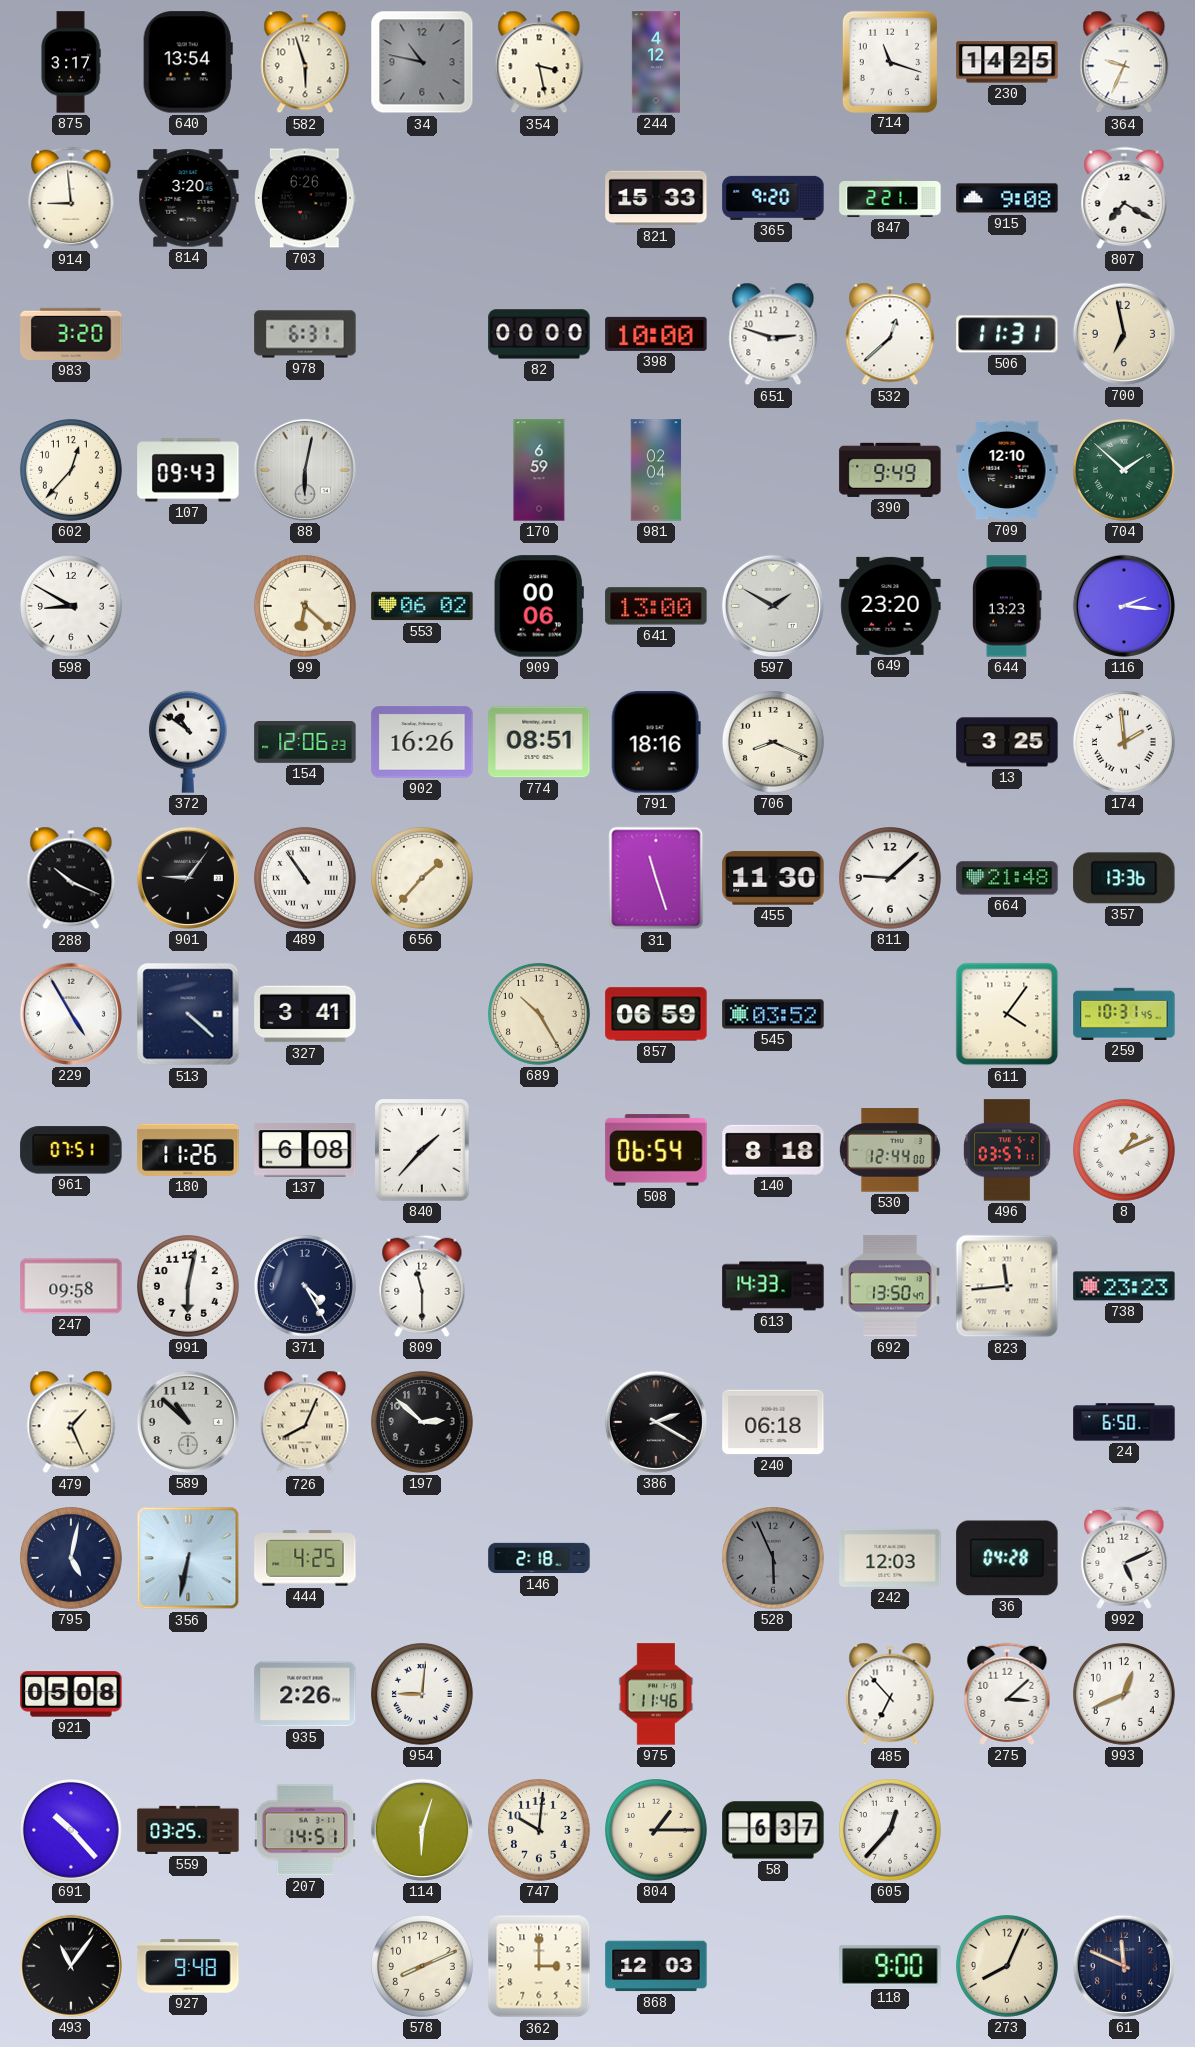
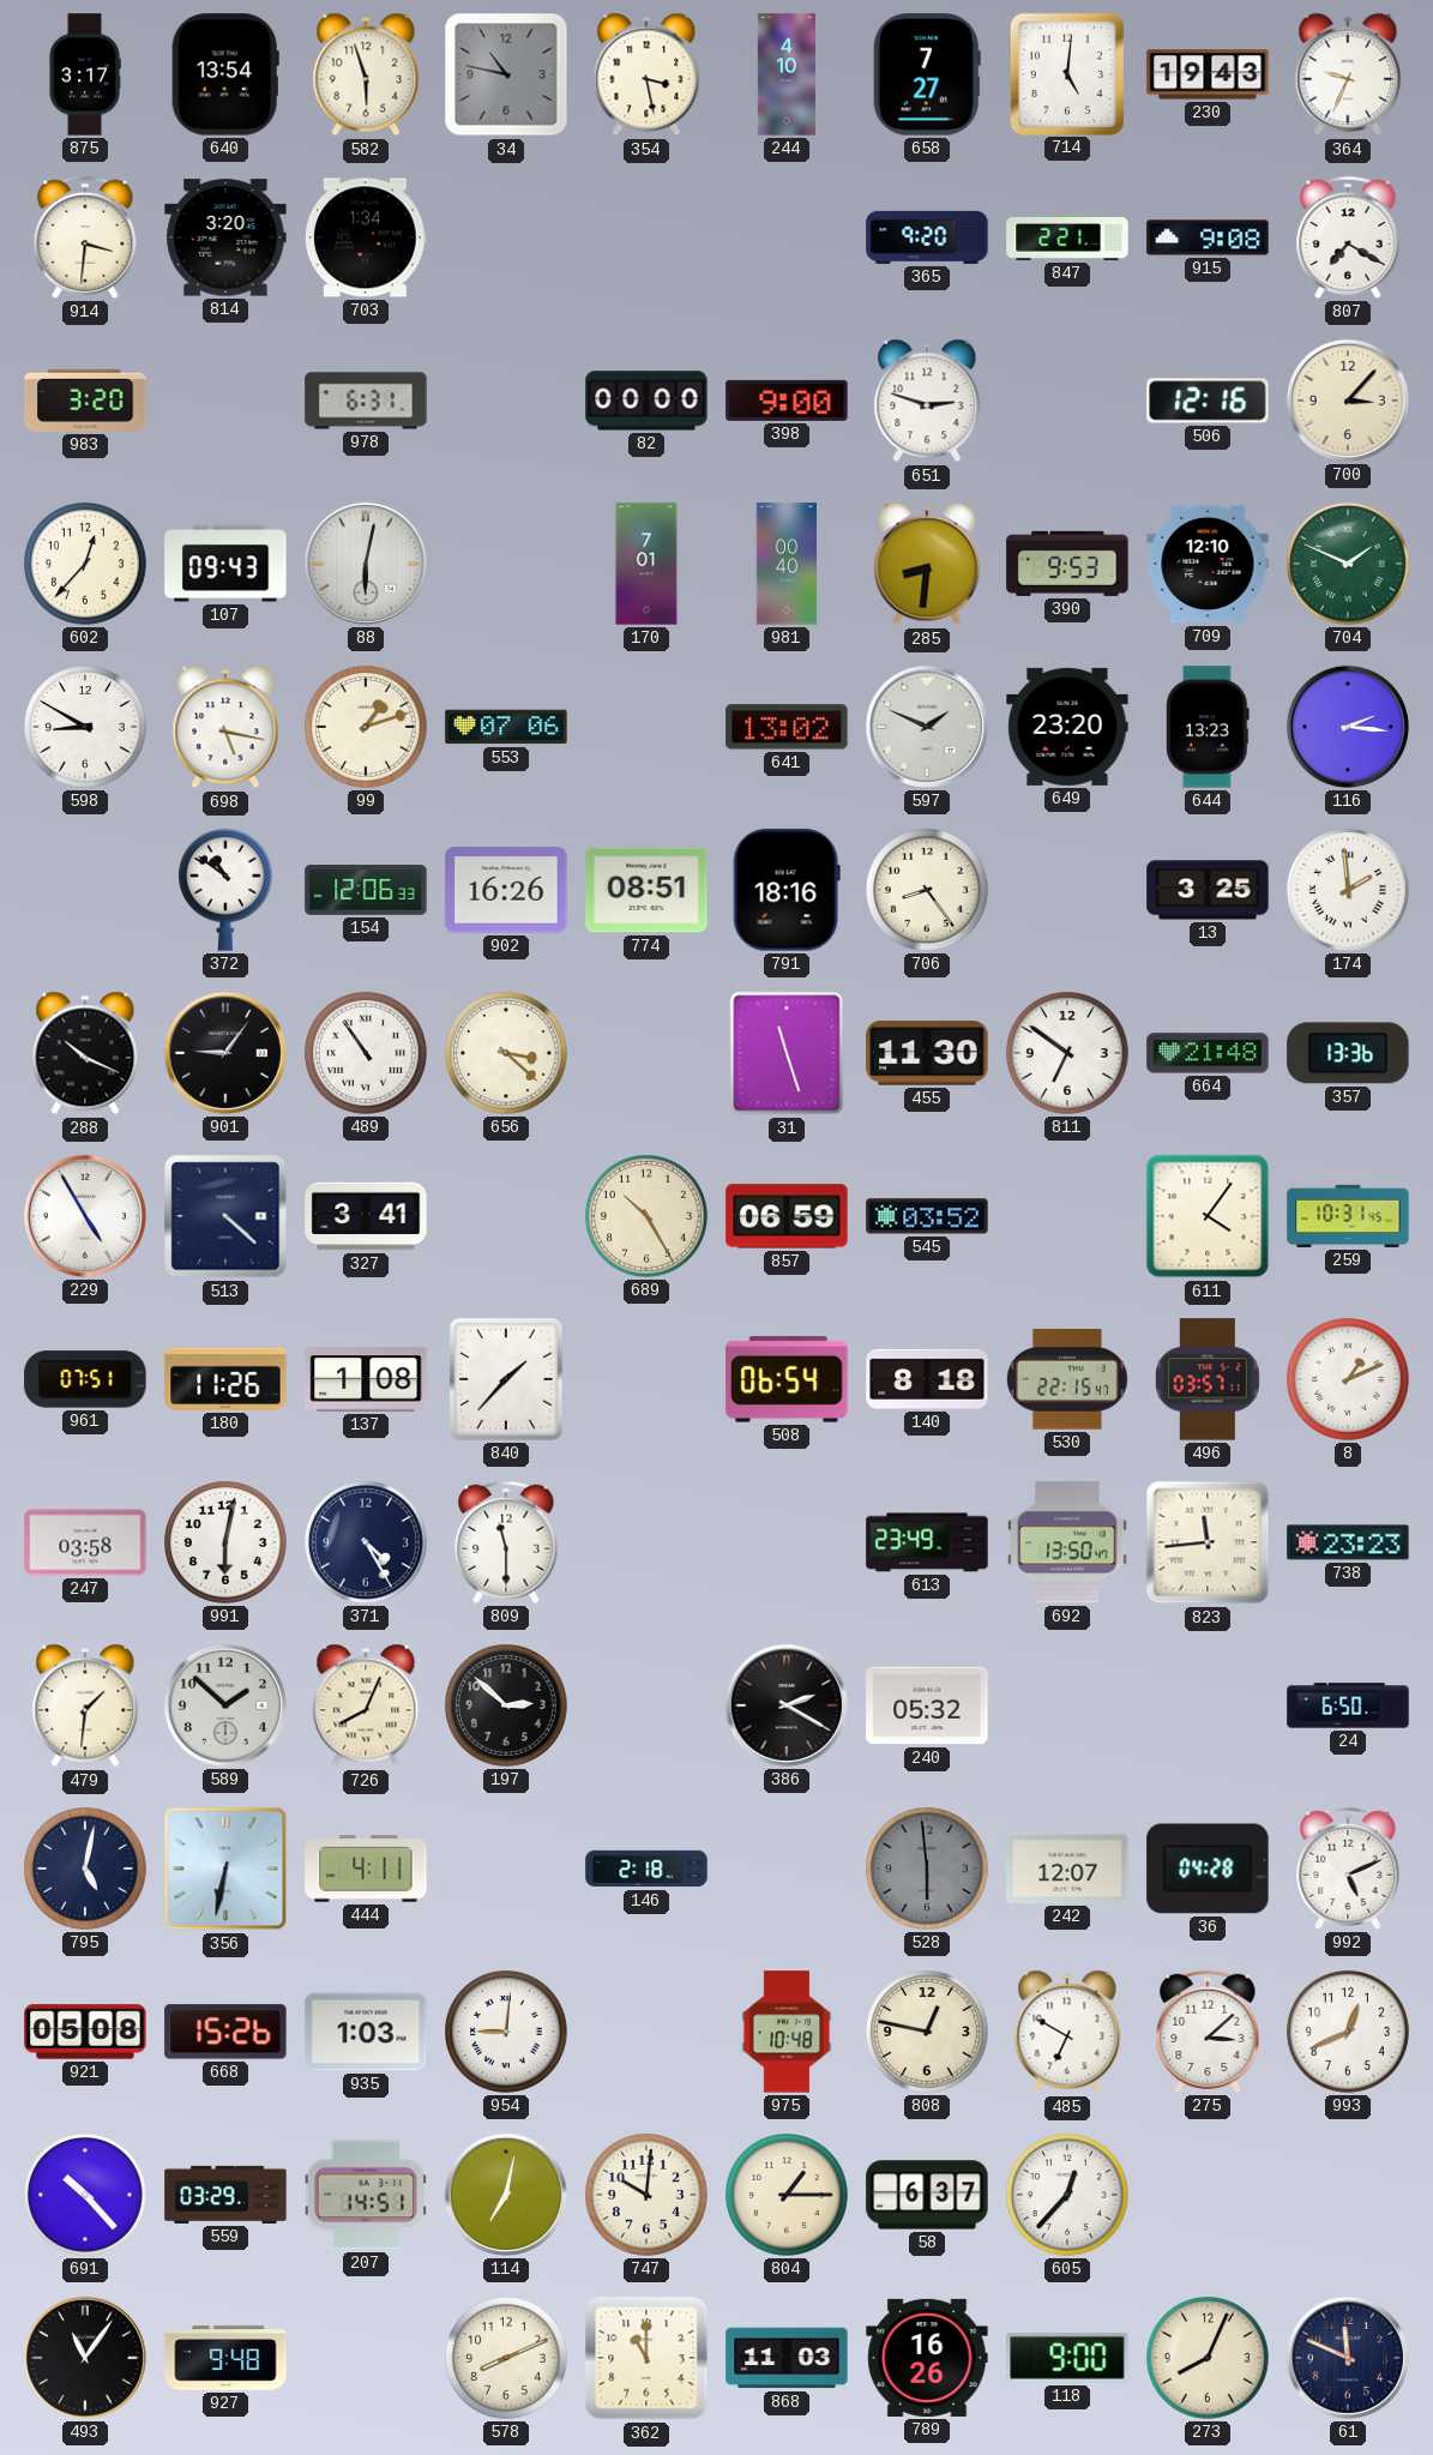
244: 4:12 -> 4:10
658: none -> 7:27
714: 11:18 -> 5:01
230: 14:25 -> 19:43
914: 8:59 -> 3:31
703: 6:26 -> 1:34
821: 15:33 -> none
398: 10:00 -> 9:00
532: 12:38 -> none
506: 11:31 -> 12:16
700: 6:58 -> 3:07
170: 6:59 -> 7:01
981: 02:04 -> 00:40
285: none -> 8:31
390: 9:49 -> 9:53
704: 1:52 -> 1:49
698: none -> 5:17
99: 6:22 -> 1:12
553: 06:02 -> 07:06
909: 00:06 -> none
641: 13:00 -> 13:02
597: 1:50 -> 1:49
154: 12:06:23 -> 12:06:33
706: 8:19 -> 8:24
656: 1:37 -> 3:22
811: 9:08 -> 6:51
137: 6:08 -> 1:08
530: 12:44 -> 22:15
247: 09:58 -> 03:58
613: 14:33 -> 23:49
479: 1:26 -> 1:31
589: 10:52 -> 1:52
240: 06:18 -> 05:32
444: 4:25 -> 4:11
528: 5:56 -> 5:59
242: 12:03 -> 12:07
668: none -> 15:26
935: 2:26 -> 1:03
975: 11:46 -> 10:48
808: none -> 12:47
485: 6:53 -> 6:50
559: 03:25 -> 03:29
114: 6:03 -> 7:02
362: 3:00 -> 11:00
868: 12:03 -> 11:03
789: none -> 16:26
